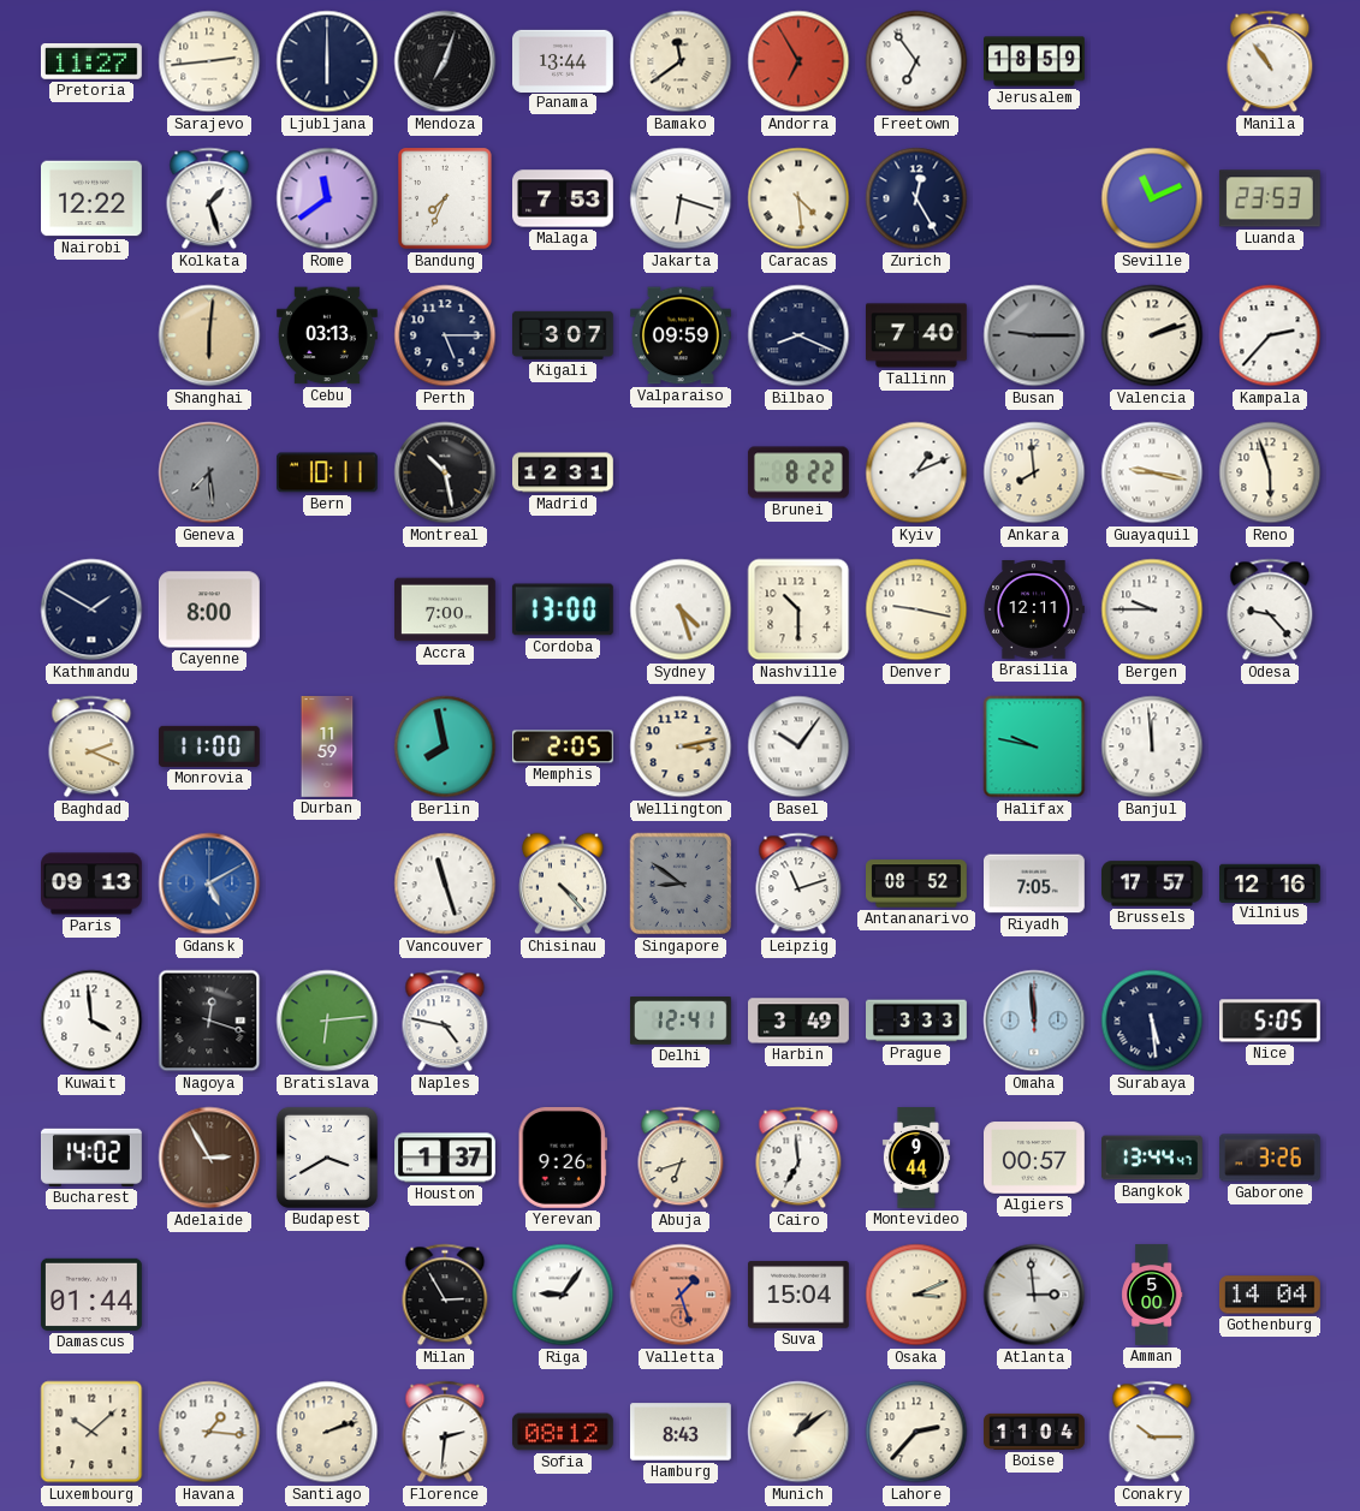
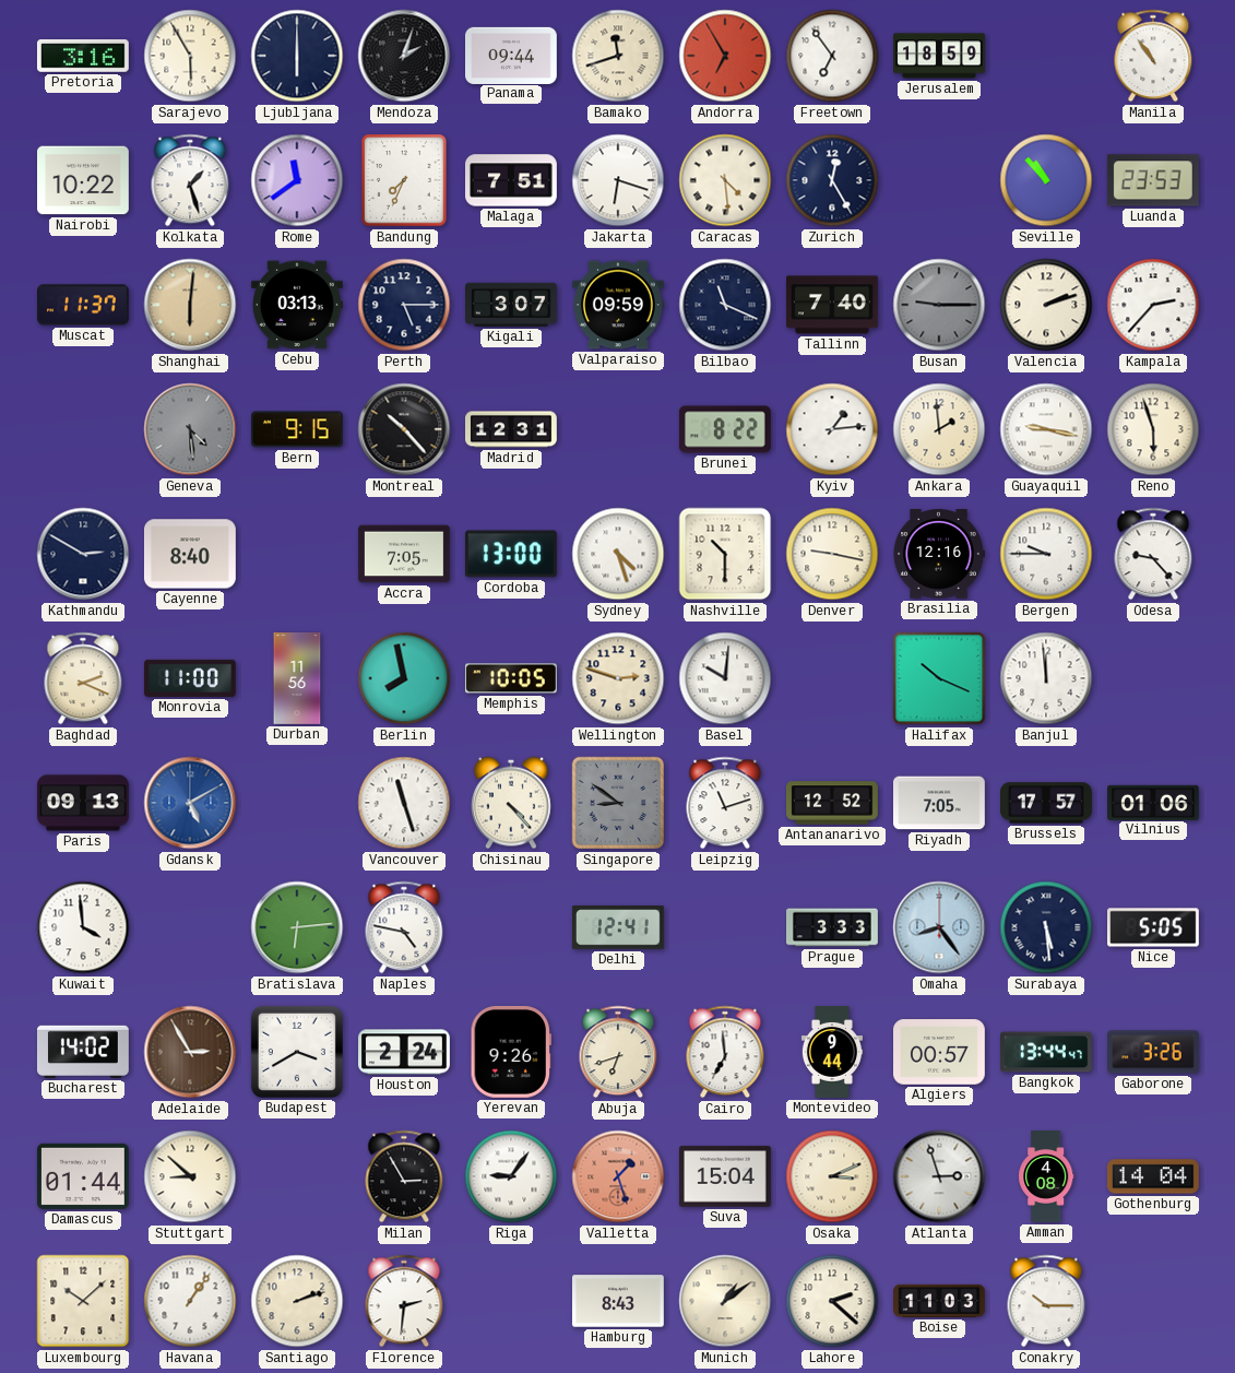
Pretoria: 11:27 -> 3:16
Sarajevo: 2:44 -> 5:55
Mendoza: 7:03 -> 2:03
Panama: 13:44 -> 09:44
Bamako: 11:39 -> 11:42
Nairobi: 12:22 -> 10:22
Malaga: 7:53 -> 7:51
Seville: 11:11 -> 10:53
Muscat: none -> 11:37
Bilbao: 8:19 -> 11:19
Geneva: 7:29 -> 4:29
Bern: 10:11 -> 9:15
Montreal: 10:28 -> 10:23
Kyiv: 1:11 -> 1:14
Ankara: 7:59 -> 1:59
Kathmandu: 1:50 -> 2:50
Cayenne: 8:00 -> 8:40
Accra: 7:00 -> 7:05
Brasilia: 12:11 -> 12:16
Durban: 11:59 -> 11:56
Memphis: 2:05 -> 10:05
Wellington: 3:13 -> 2:48
Basel: 10:06 -> 10:01
Halifax: 9:47 -> 10:19
Antananarivo: 08:52 -> 12:52
Vilnius: 12:16 -> 01:06
Nagoya: 12:18 -> none
Harbin: 3:49 -> none
Omaha: 11:59 -> 8:24
Houston: 1:37 -> 2:24
Stuttgart: none -> 8:52
Atlanta: 2:59 -> 2:57
Amman: 5:00 -> 4:08
Havana: 1:16 -> 1:06
Sofia: 08:12 -> none
Lahore: 2:37 -> 2:22
Boise: 11:04 -> 11:03
